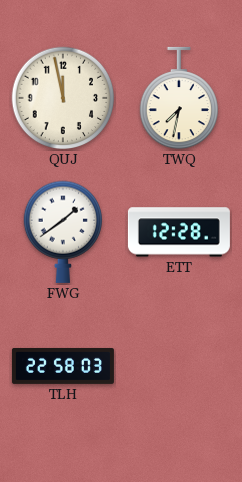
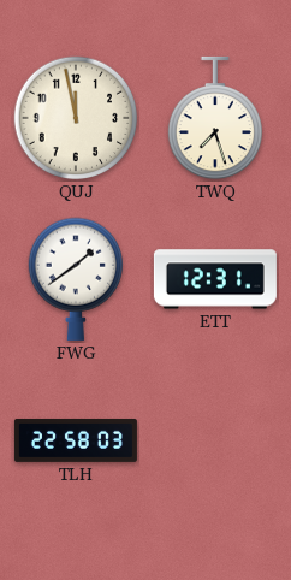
TWQ: 7:32 -> 7:27
ETT: 12:28 -> 12:31
